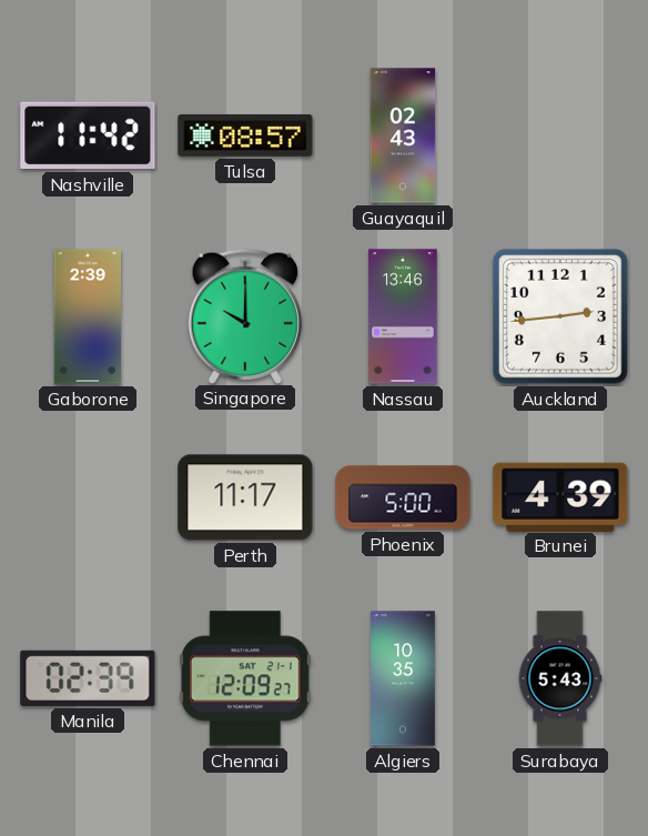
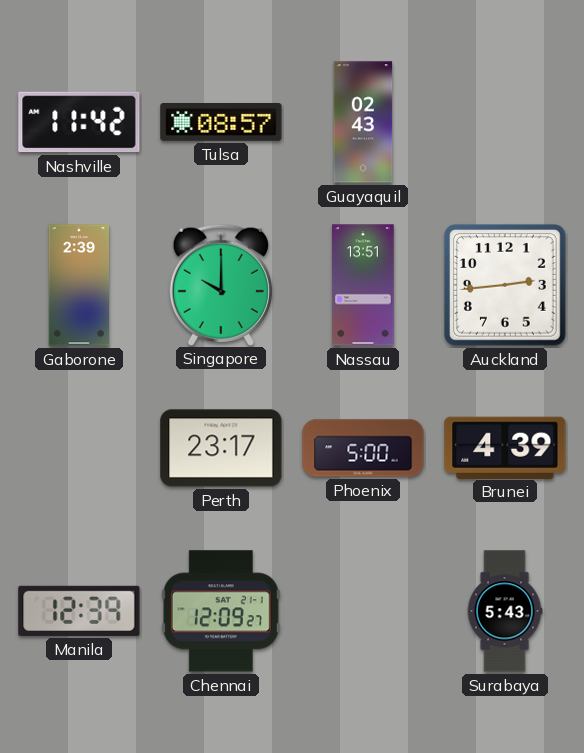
Nassau: 13:46 -> 13:51
Perth: 11:17 -> 23:17
Manila: 02:39 -> 12:39
Algiers: 10:35 -> none
